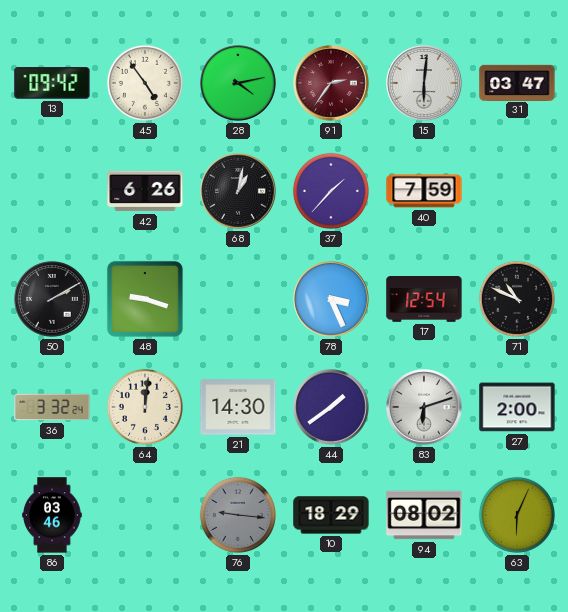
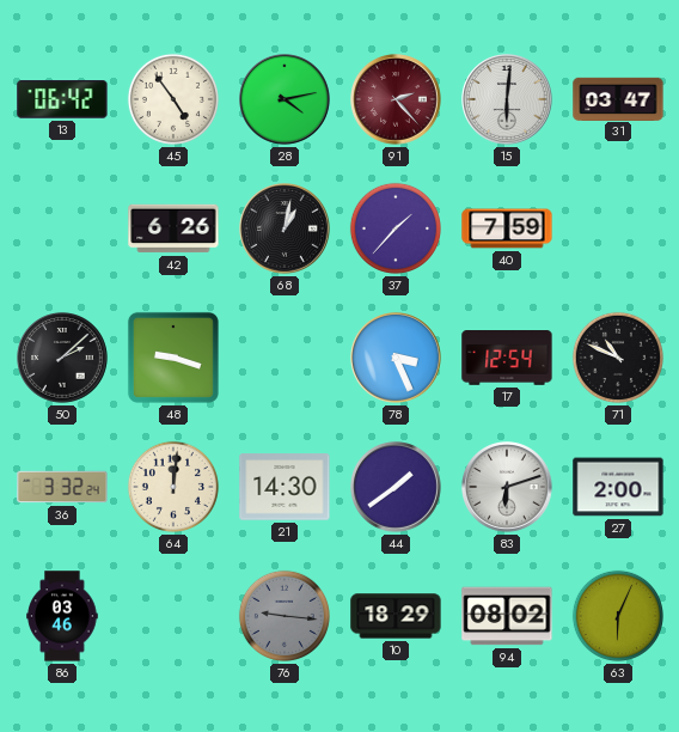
13: 09:42 -> 06:42
91: 2:36 -> 2:23
50: 2:10 -> 2:08
